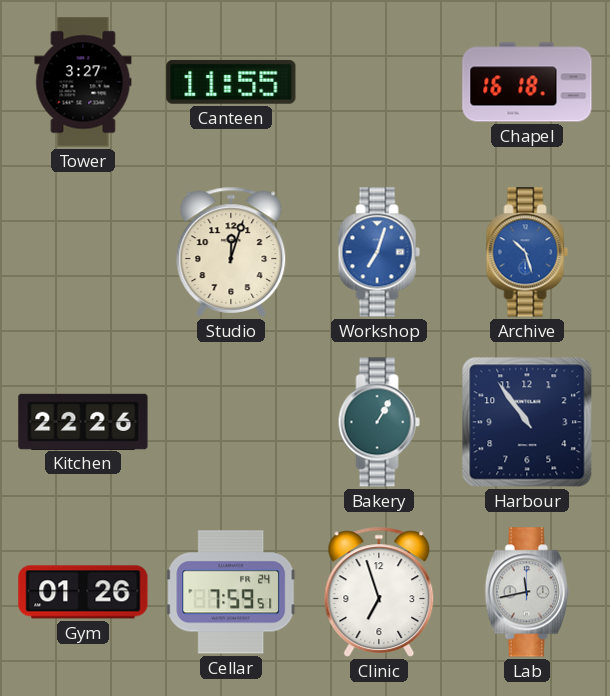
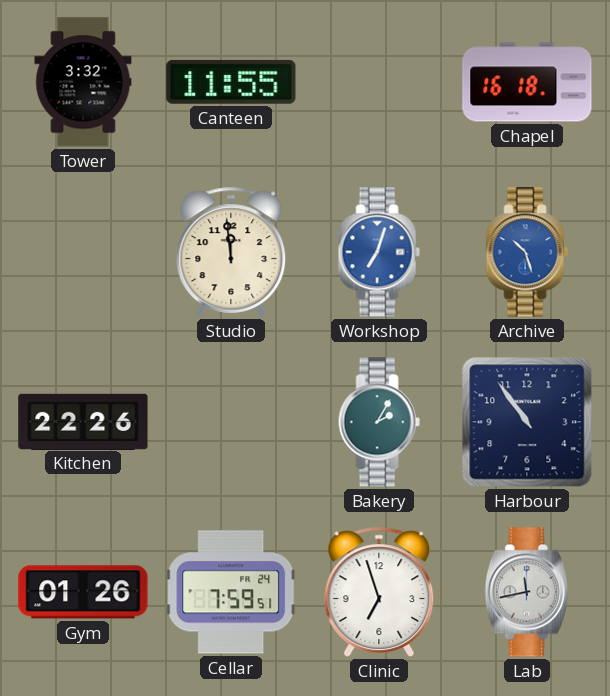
Tower: 3:27 -> 3:32
Studio: 12:03 -> 11:59
Bakery: 1:05 -> 2:05
